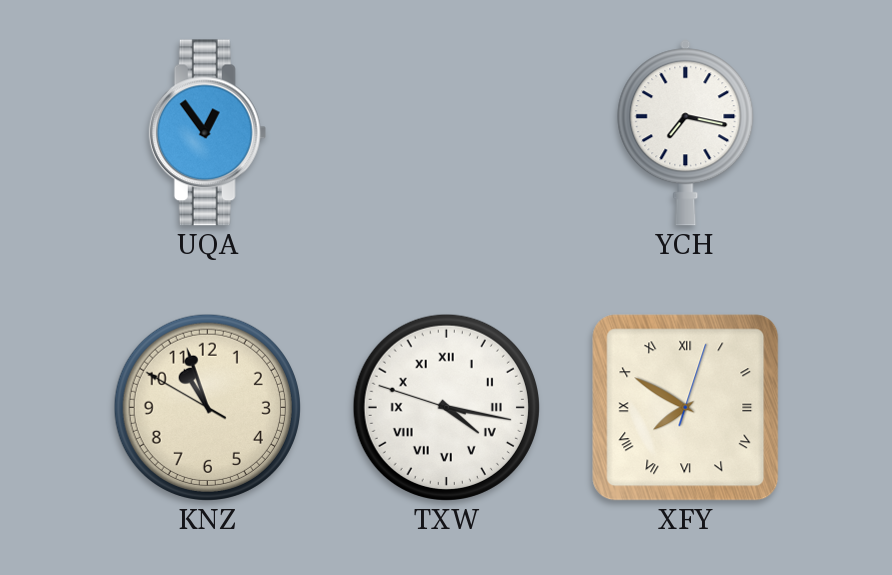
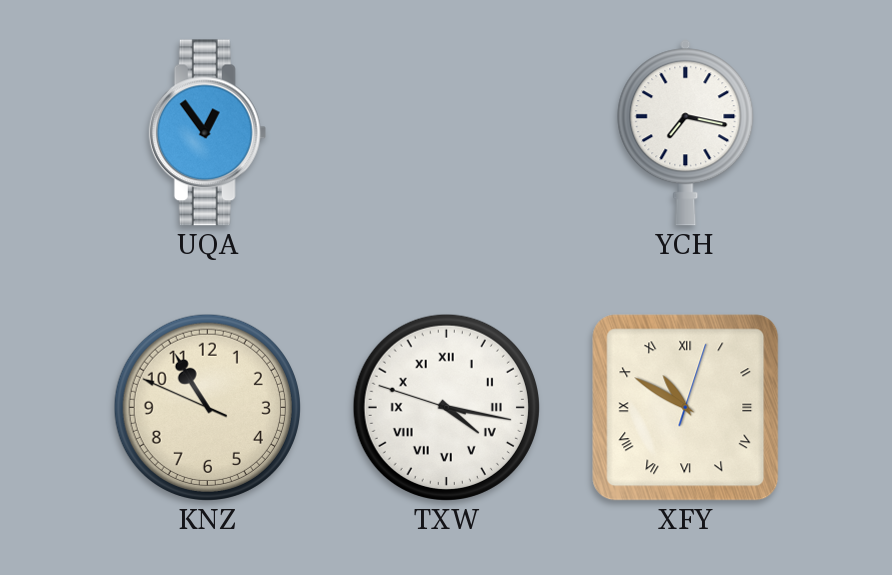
KNZ: 10:56 -> 10:54
XFY: 7:50 -> 10:50
